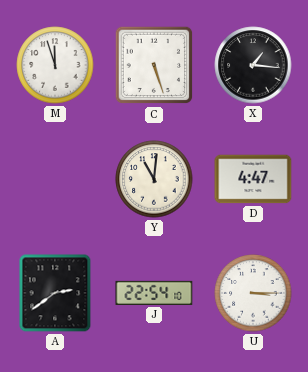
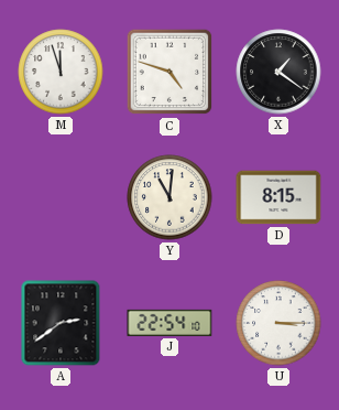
C: 5:27 -> 4:48
X: 1:16 -> 1:21
D: 4:47 -> 8:15
